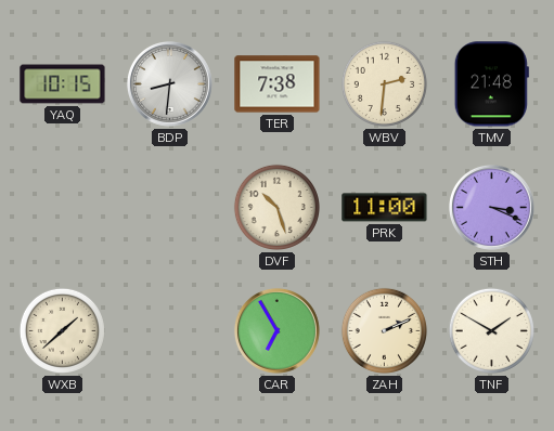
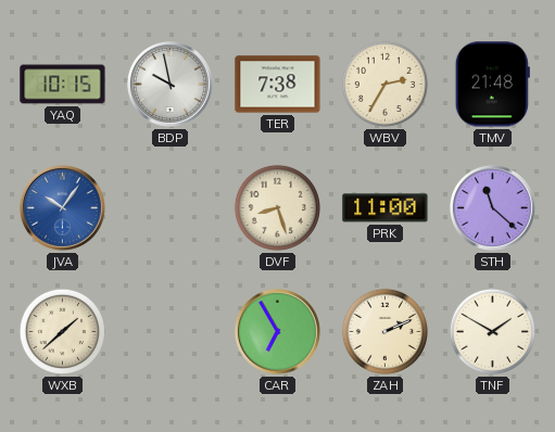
BDP: 8:31 -> 9:58
WBV: 2:31 -> 2:35
JVA: none -> 10:06
DVF: 10:27 -> 8:27
STH: 3:19 -> 11:22
